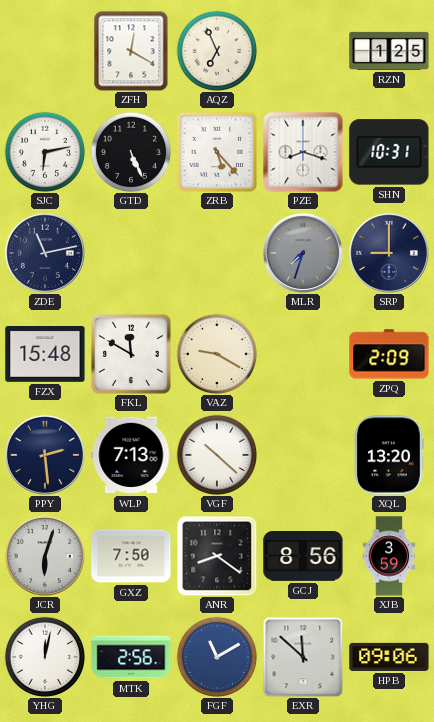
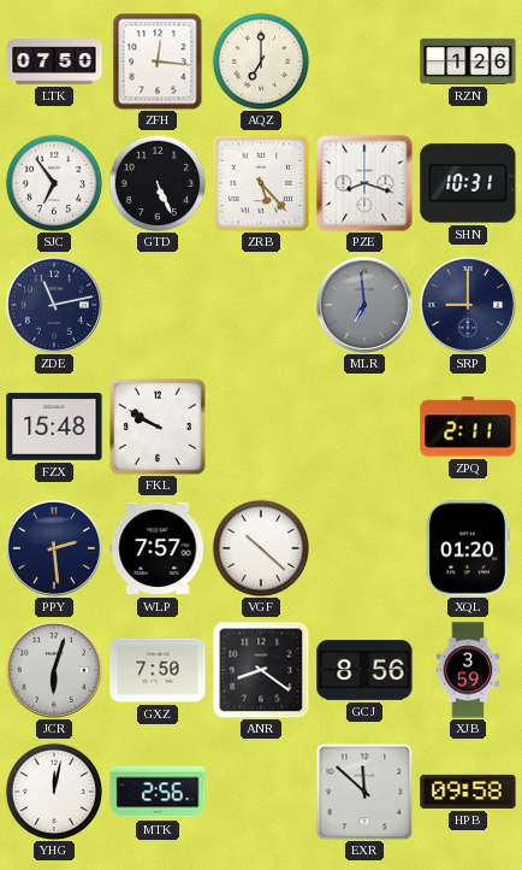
LTK: none -> 07:50
ZFH: 12:20 -> 12:16
AQZ: 6:56 -> 7:00
RZN: 1:25 -> 1:26
SJC: 6:13 -> 6:54
MLR: 7:33 -> 6:59
FKL: 11:50 -> 9:50
VAZ: 9:20 -> none
ZPQ: 2:09 -> 2:11
WLP: 7:13 -> 7:57
XQL: 13:20 -> 01:20
FGF: 11:10 -> none
HPB: 09:06 -> 09:58
